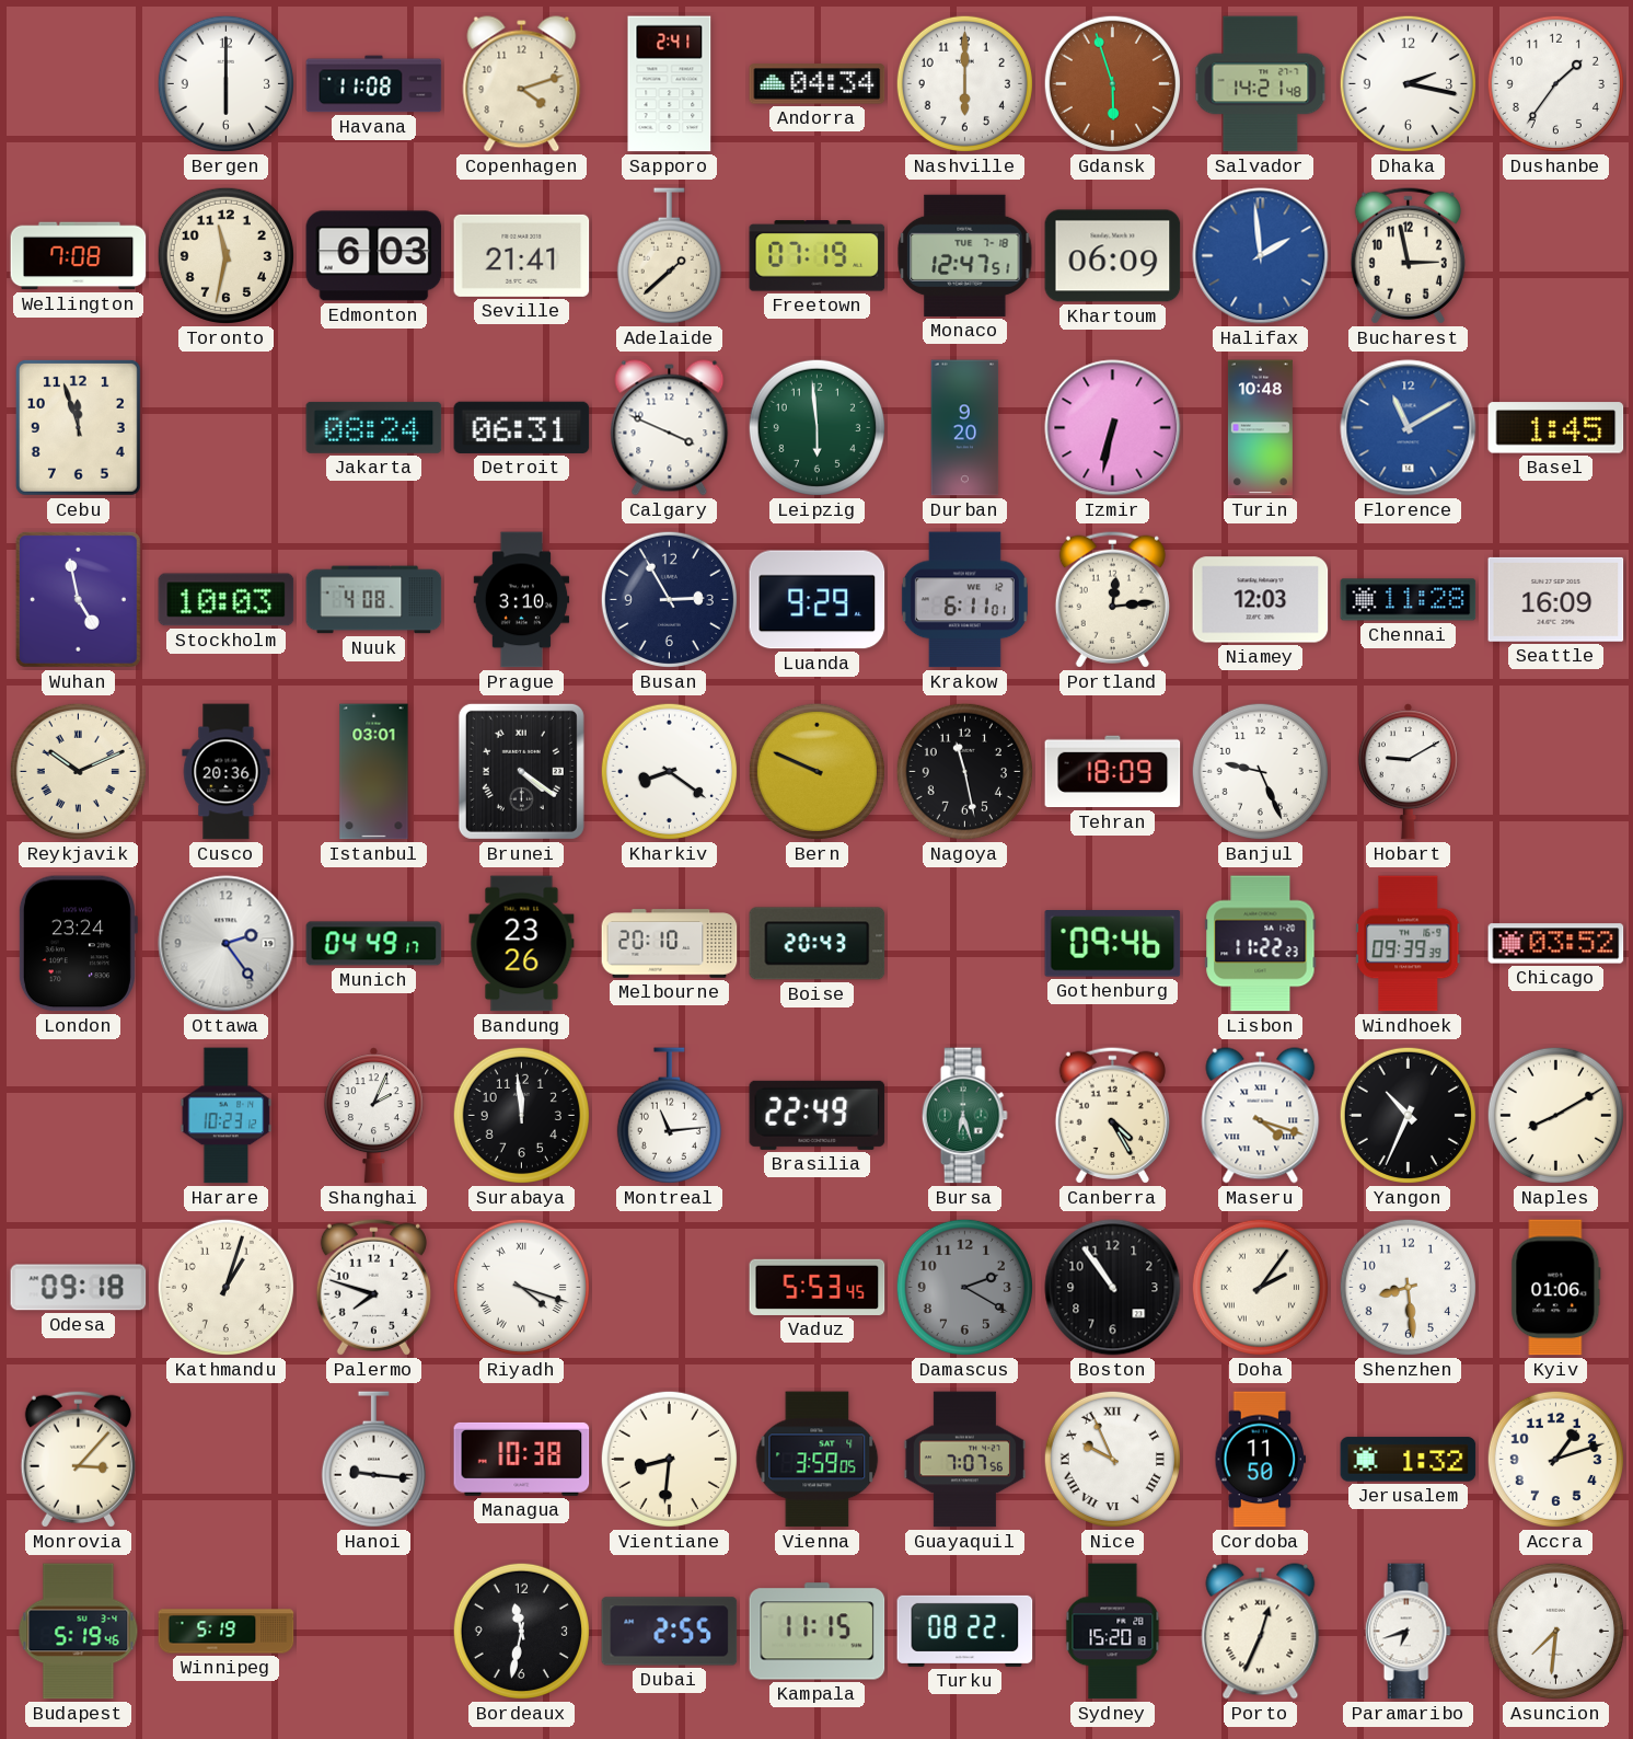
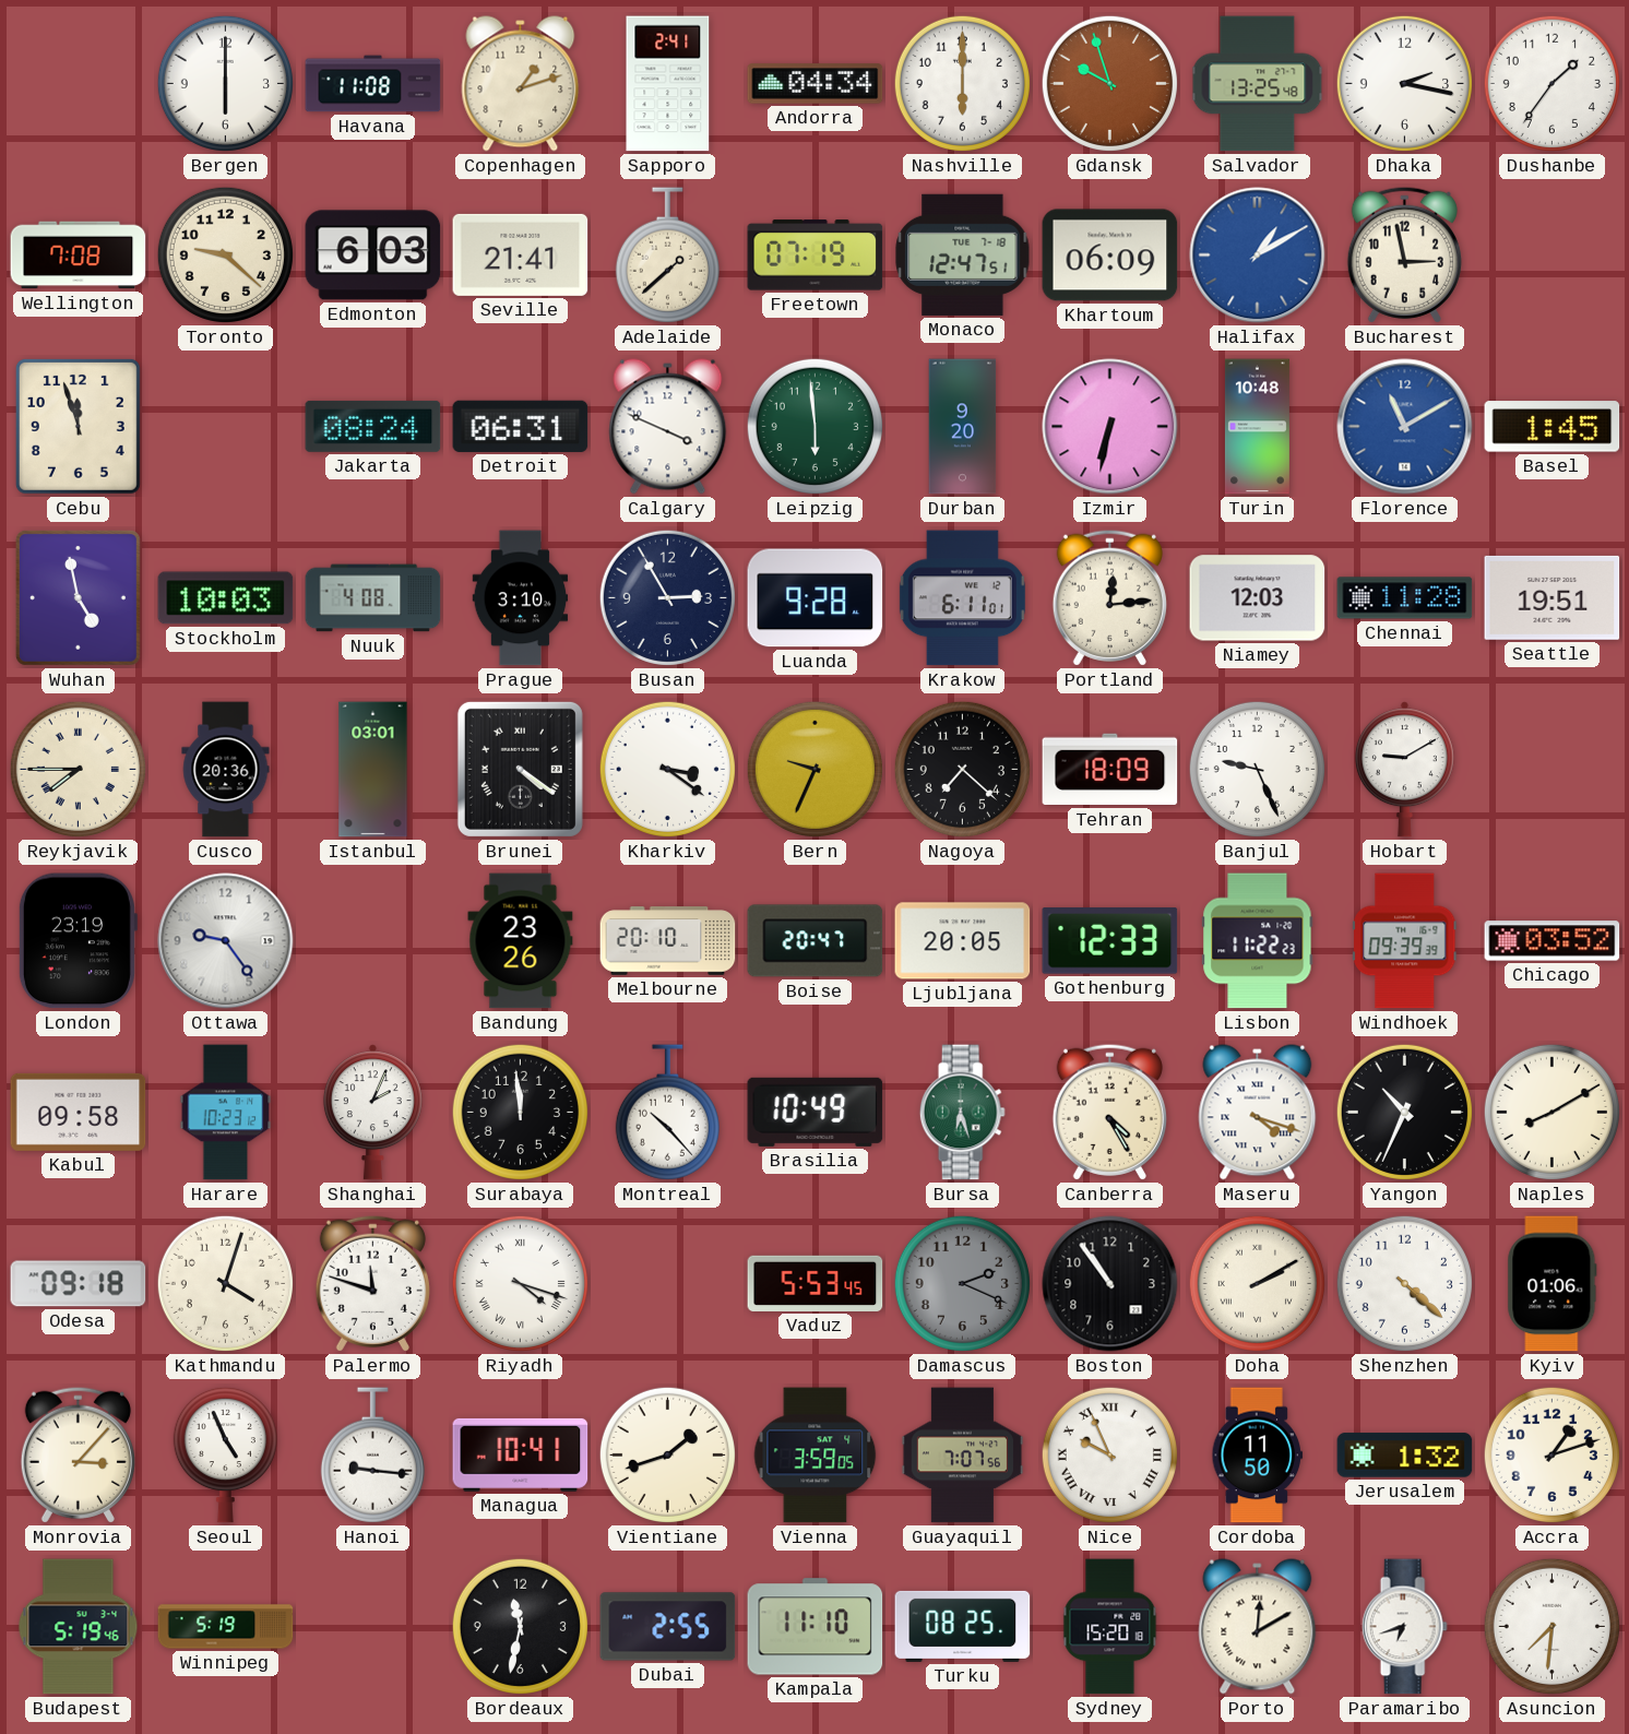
Copenhagen: 4:12 -> 1:12
Gdansk: 5:57 -> 9:57
Salvador: 14:21 -> 13:25
Toronto: 11:32 -> 9:22
Halifax: 1:59 -> 1:10
Luanda: 9:29 -> 9:28
Seattle: 16:09 -> 19:51
Reykjavik: 10:11 -> 7:45
Kharkiv: 8:21 -> 3:21
Bern: 9:49 -> 9:34
Nagoya: 11:28 -> 7:22
London: 23:24 -> 23:19
Ottawa: 2:24 -> 9:24
Munich: 04:49 -> none
Boise: 20:43 -> 20:47
Ljubljana: none -> 20:05
Gothenburg: 09:46 -> 12:33
Kabul: none -> 09:58
Montreal: 11:14 -> 10:23
Brasilia: 22:49 -> 10:49
Kathmandu: 1:03 -> 4:03
Palermo: 7:48 -> 11:48
Damascus: 2:20 -> 2:19
Doha: 2:06 -> 2:10
Shenzhen: 8:29 -> 4:22
Seoul: none -> 4:56
Managua: 10:38 -> 10:41
Vientiane: 8:31 -> 1:42
Kampala: 11:15 -> 11:10
Turku: 08:22 -> 08:25
Porto: 12:34 -> 12:10
